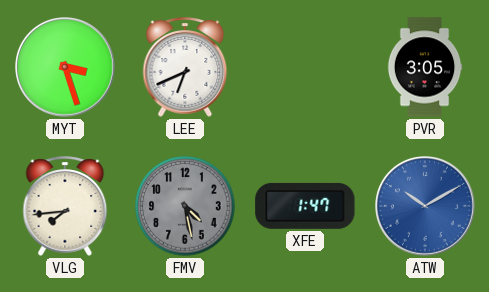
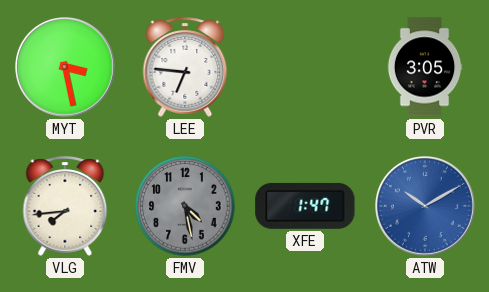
MYT: 3:27 -> 3:28
LEE: 6:41 -> 6:46
